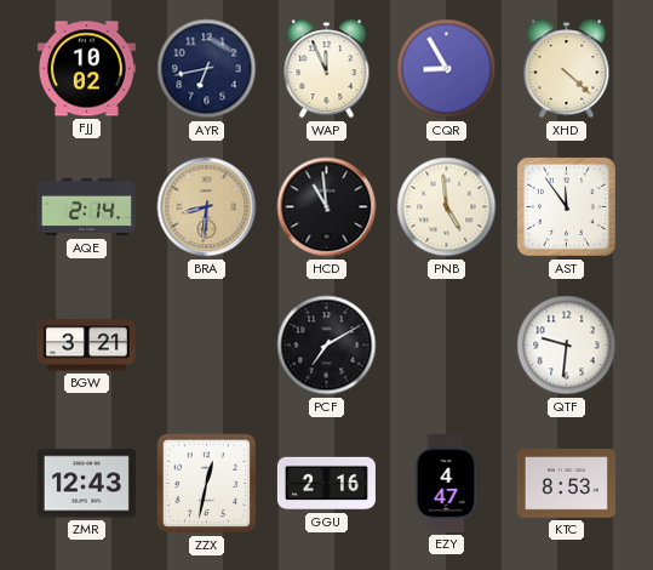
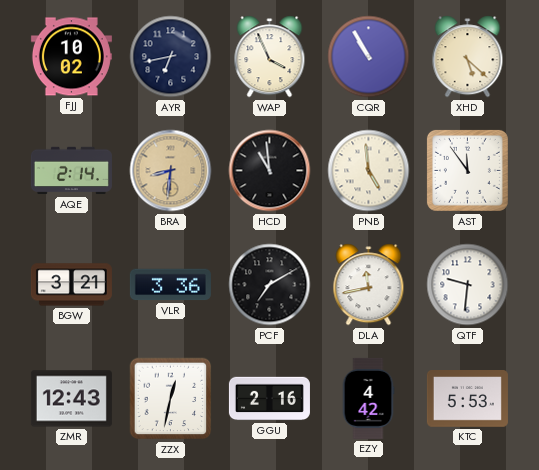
WAP: 11:56 -> 3:56
CQR: 8:55 -> 10:55
XHD: 4:22 -> 5:22
VLR: none -> 3:36
DLA: none -> 11:43
EZY: 4:47 -> 4:42
KTC: 8:53 -> 5:53
